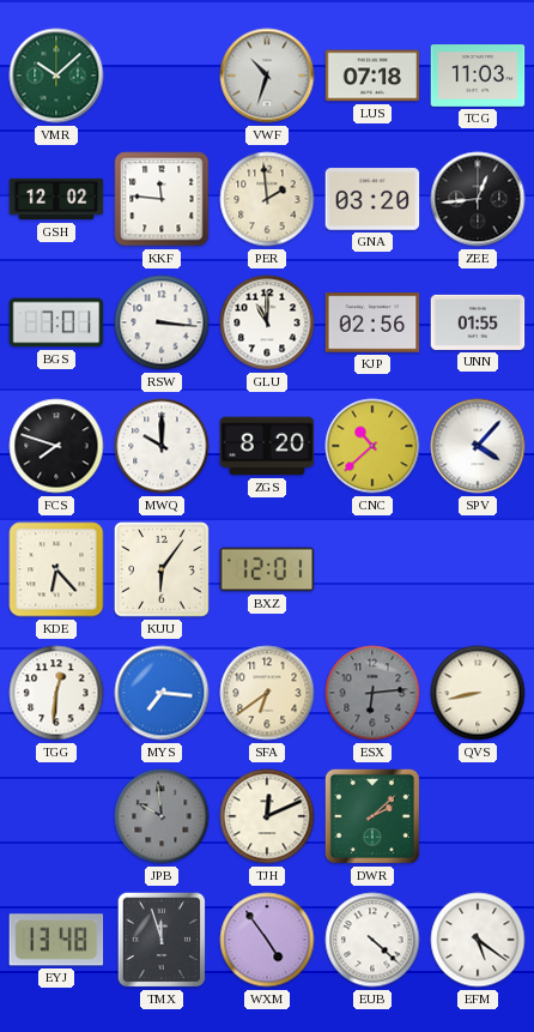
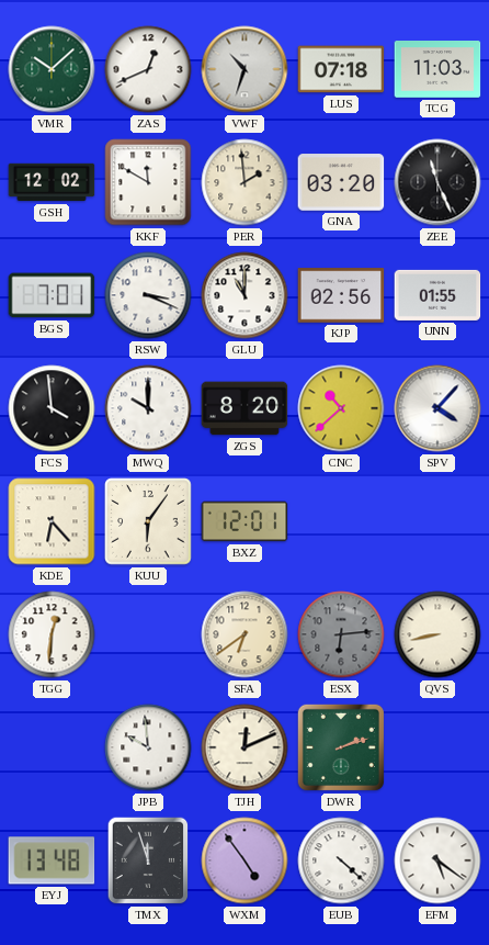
ZAS: none -> 12:41
KKF: 11:46 -> 11:50
ZEE: 12:44 -> 11:26
RSW: 3:16 -> 3:19
FCS: 7:48 -> 3:59
MYS: 7:16 -> none
JPB dial: grey -> white
DWR: 2:08 -> 2:12
